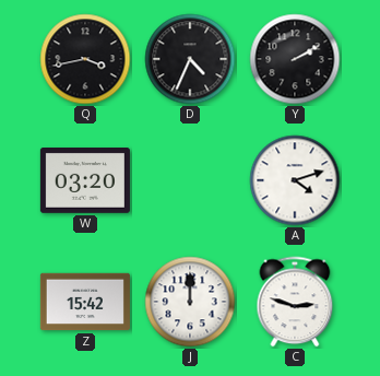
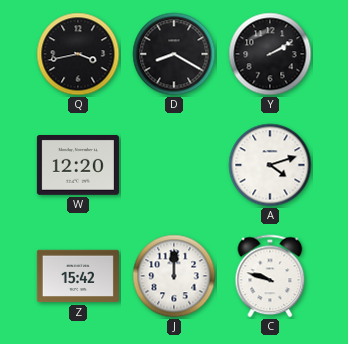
D: 4:34 -> 8:20
W: 03:20 -> 12:20
C: 2:48 -> 9:48
